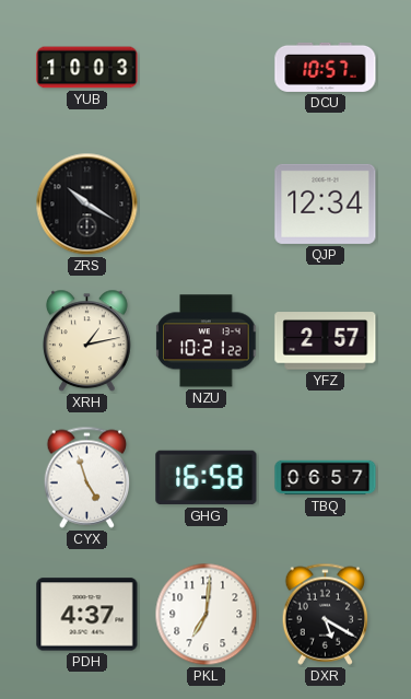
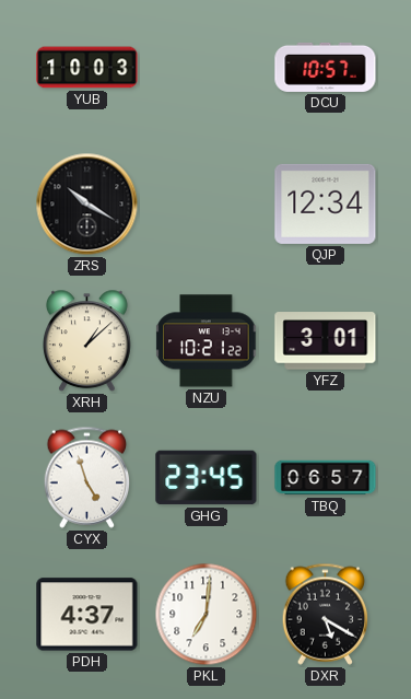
XRH: 1:13 -> 1:08
YFZ: 2:57 -> 3:01
GHG: 16:58 -> 23:45
